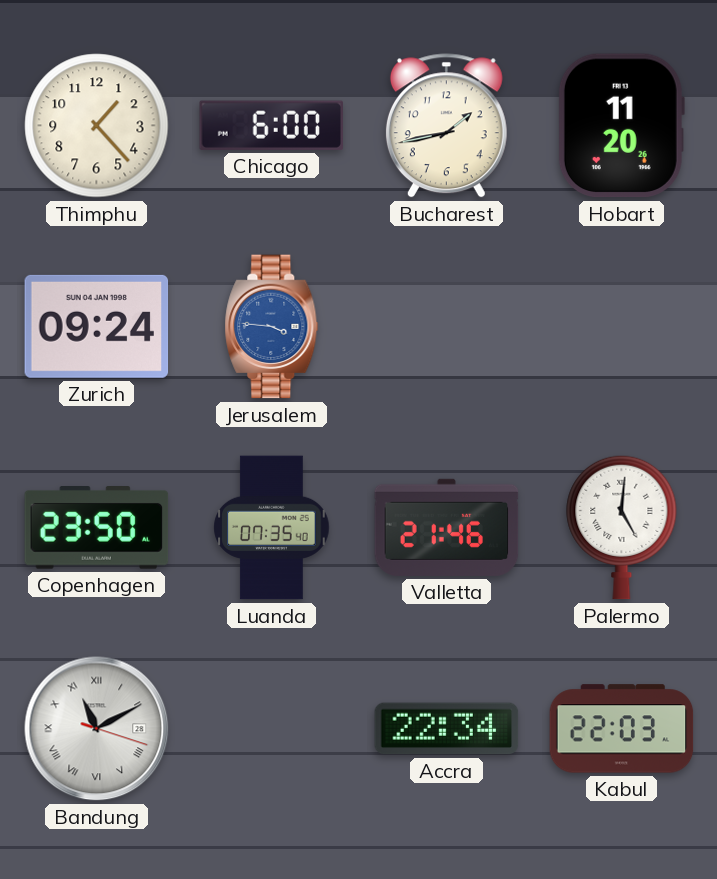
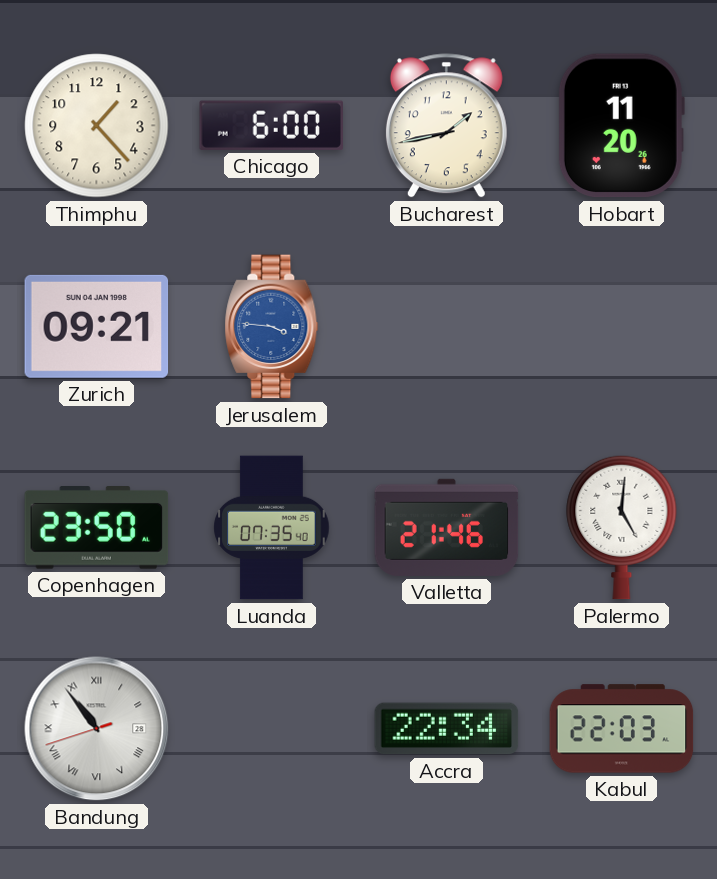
Zurich: 09:24 -> 09:21
Bandung: 11:10 -> 10:53
